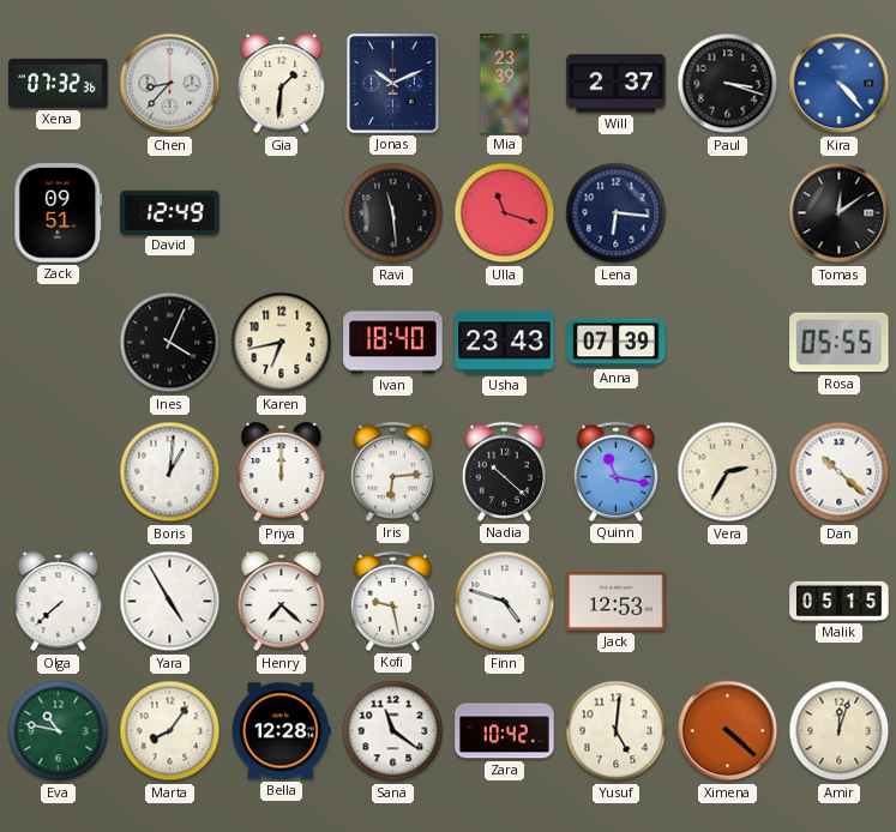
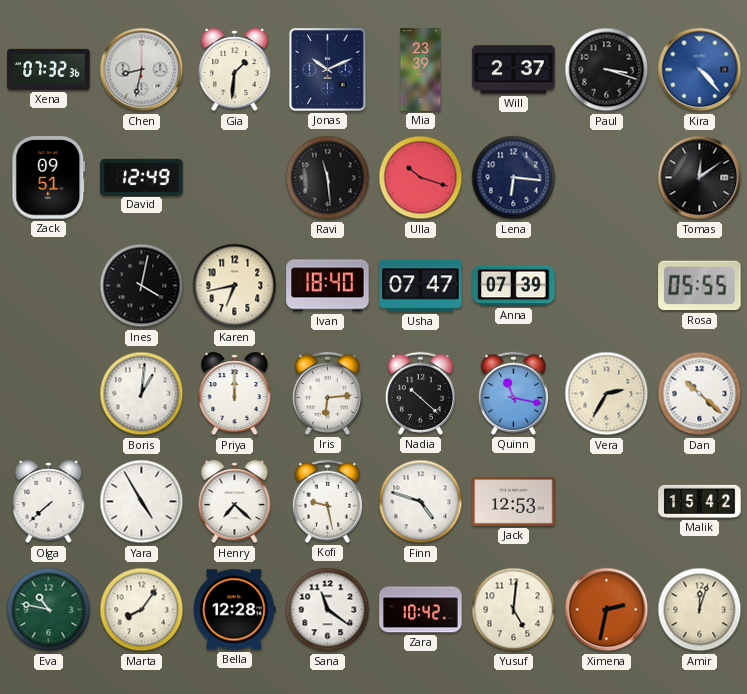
Chen: 8:37 -> 8:32
Ulla: 11:18 -> 10:18
Ines: 4:04 -> 4:02
Usha: 23:43 -> 07:47
Malik: 05:15 -> 15:42
Ximena: 4:22 -> 2:32
